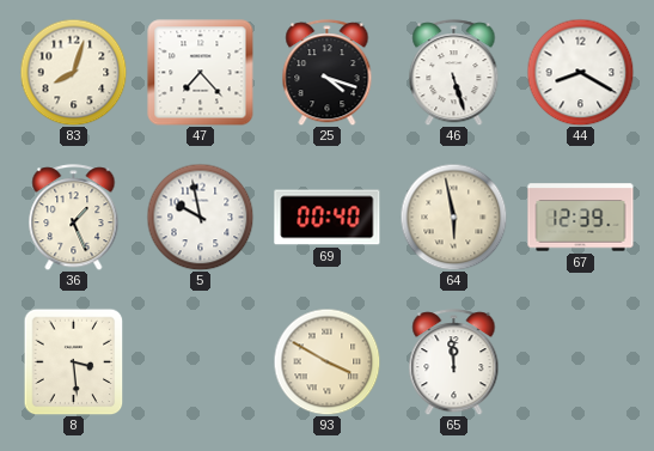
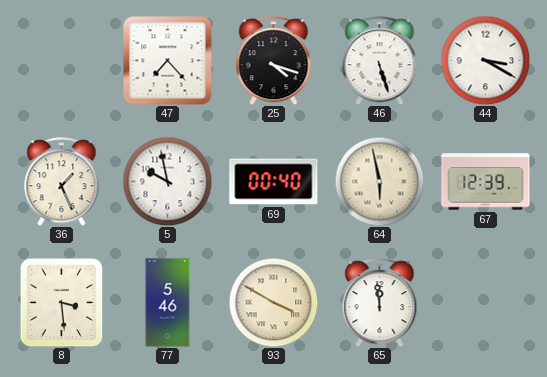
83: 8:03 -> none
44: 8:20 -> 3:20
77: none -> 5:46
